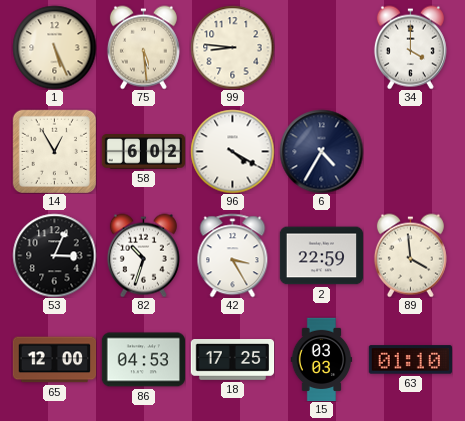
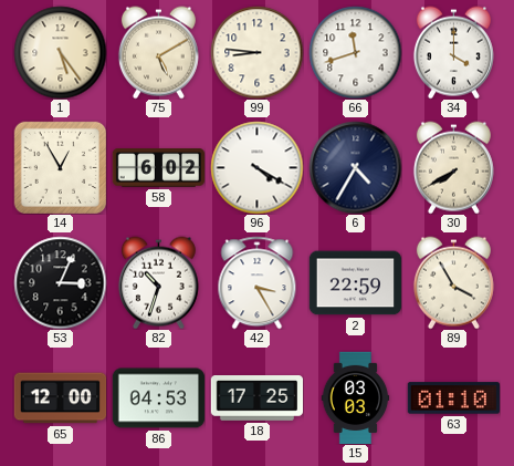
1: 5:26 -> 5:24
75: 5:29 -> 5:10
66: none -> 11:42
30: none -> 7:40
89: 3:59 -> 3:55
